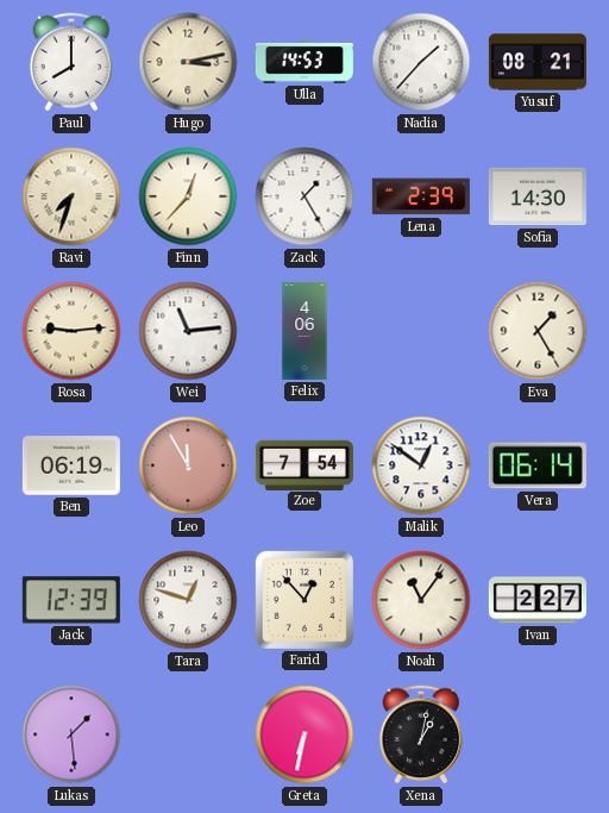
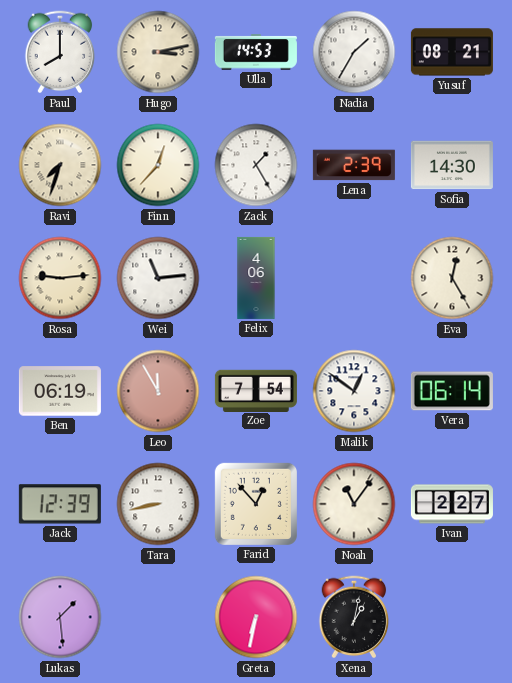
Nadia: 1:37 -> 1:35
Eva: 1:25 -> 12:25
Tara: 12:48 -> 8:43
